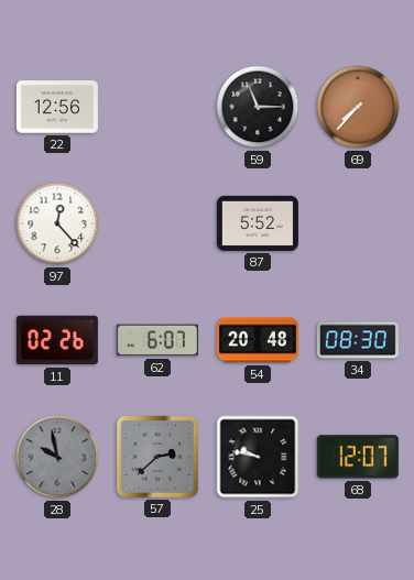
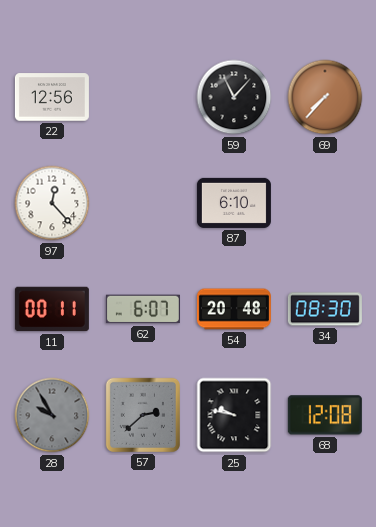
59: 11:15 -> 11:07
87: 5:52 -> 6:10
11: 02:26 -> 00:11
28: 9:58 -> 9:55
68: 12:07 -> 12:08
